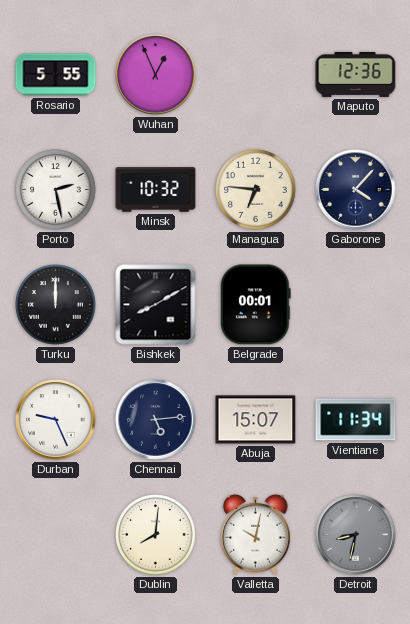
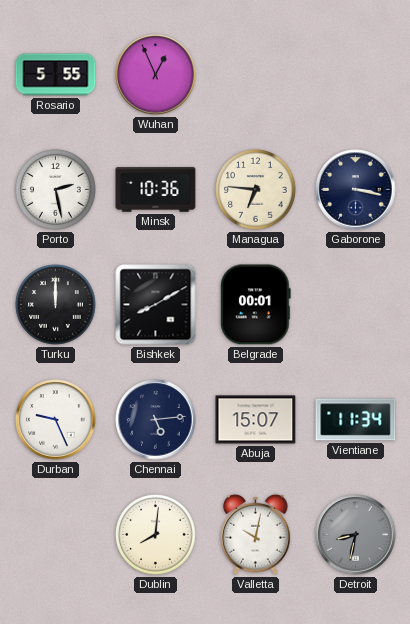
Maputo: 12:36 -> none
Minsk: 10:32 -> 10:36
Gaborone: 4:07 -> 3:17
